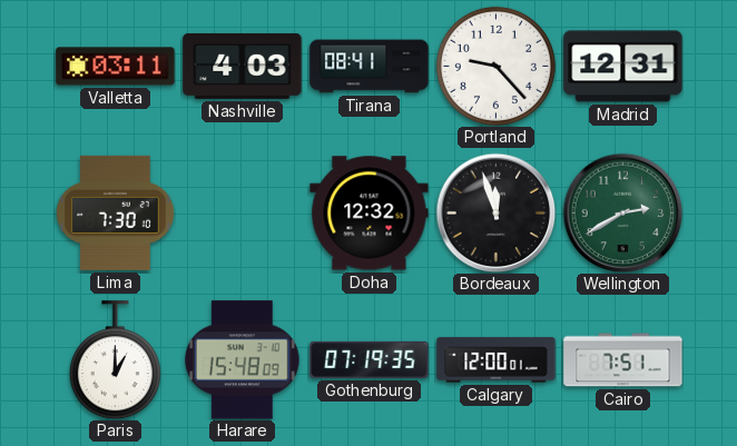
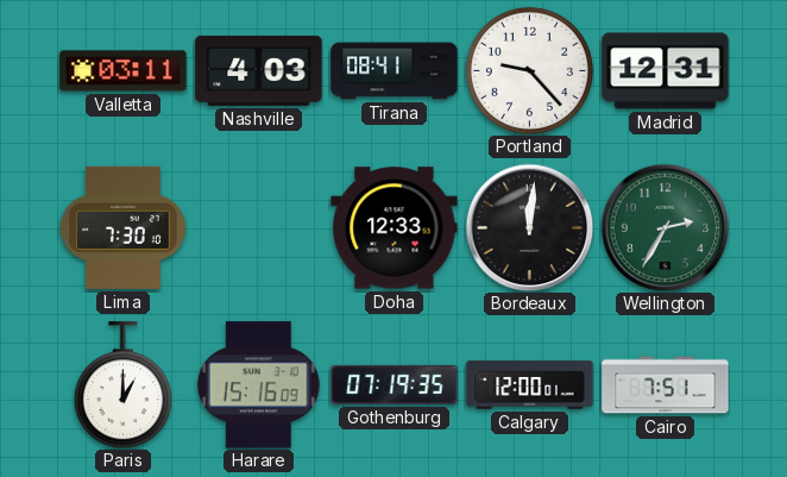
Doha: 12:32 -> 12:33
Bordeaux: 11:57 -> 12:01
Wellington: 2:40 -> 2:35
Harare: 15:48 -> 15:16
